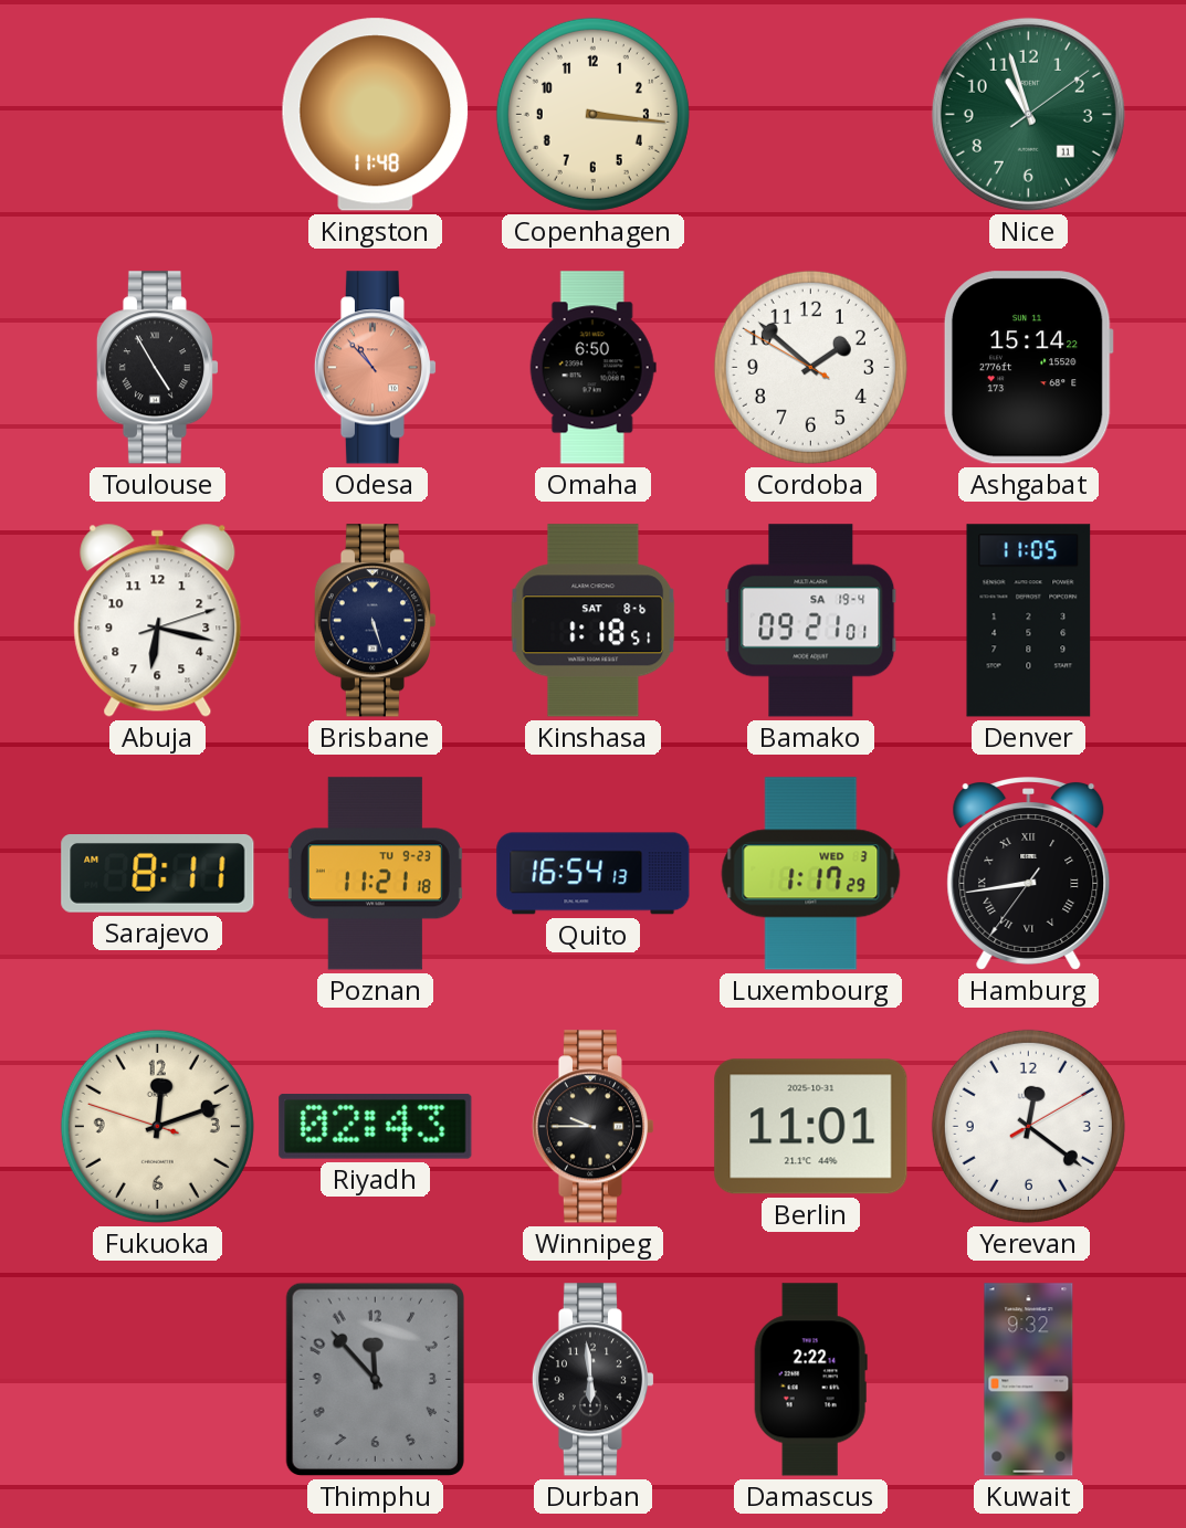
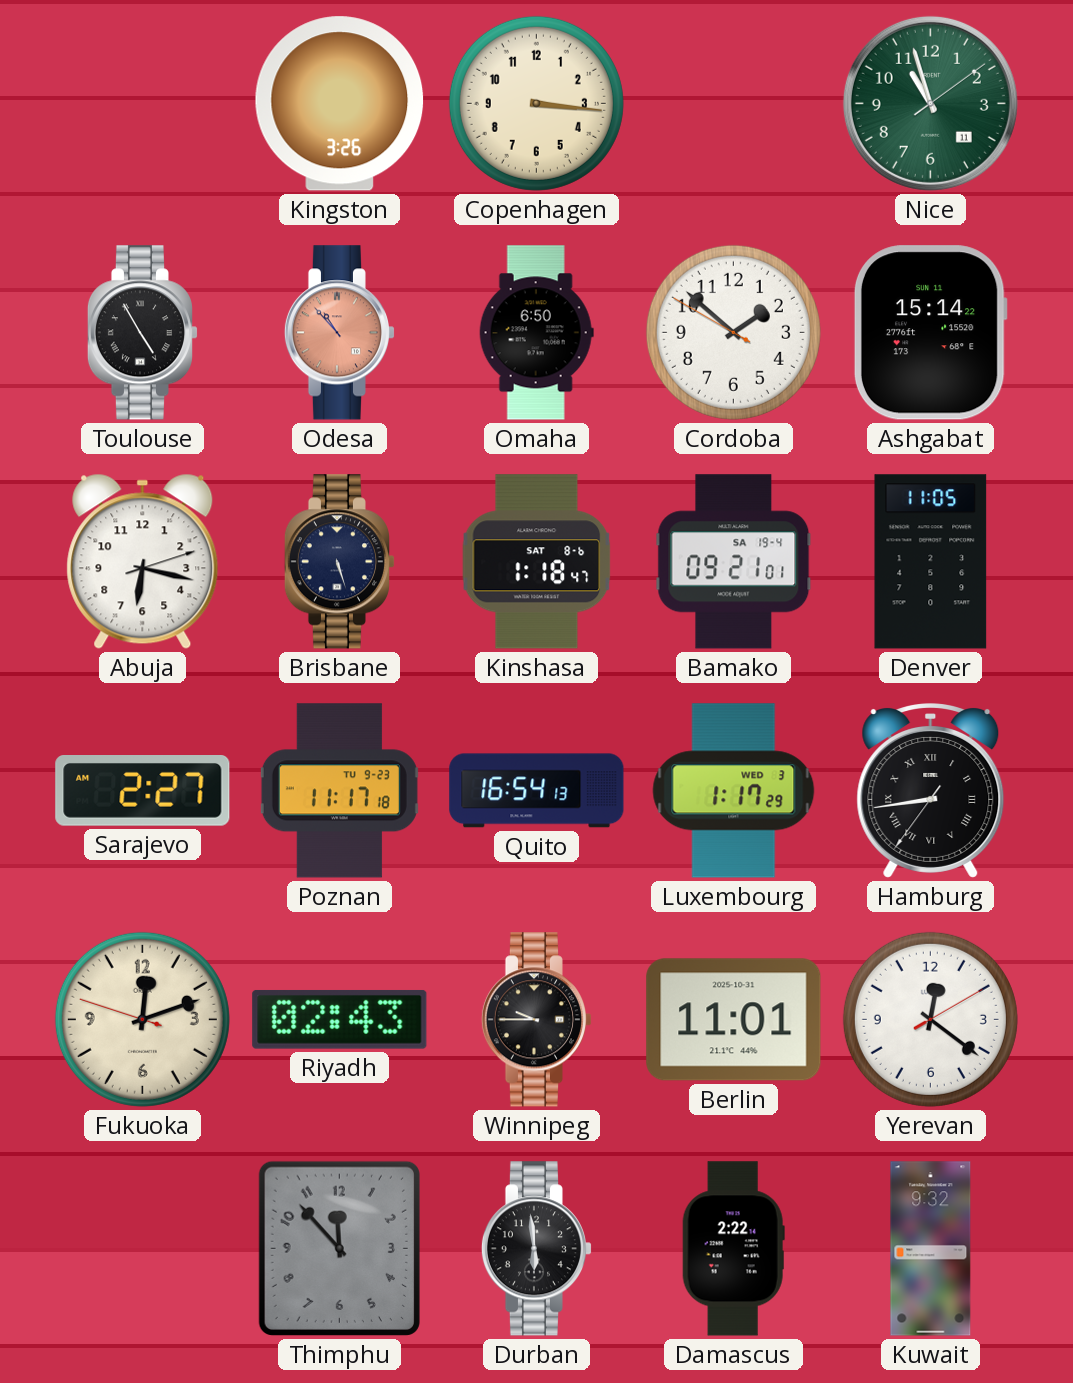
Kingston: 11:48 -> 3:26
Kinshasa: 1:18:51 -> 1:18:47
Sarajevo: 8:11 -> 2:27
Poznan: 11:21 -> 11:17
